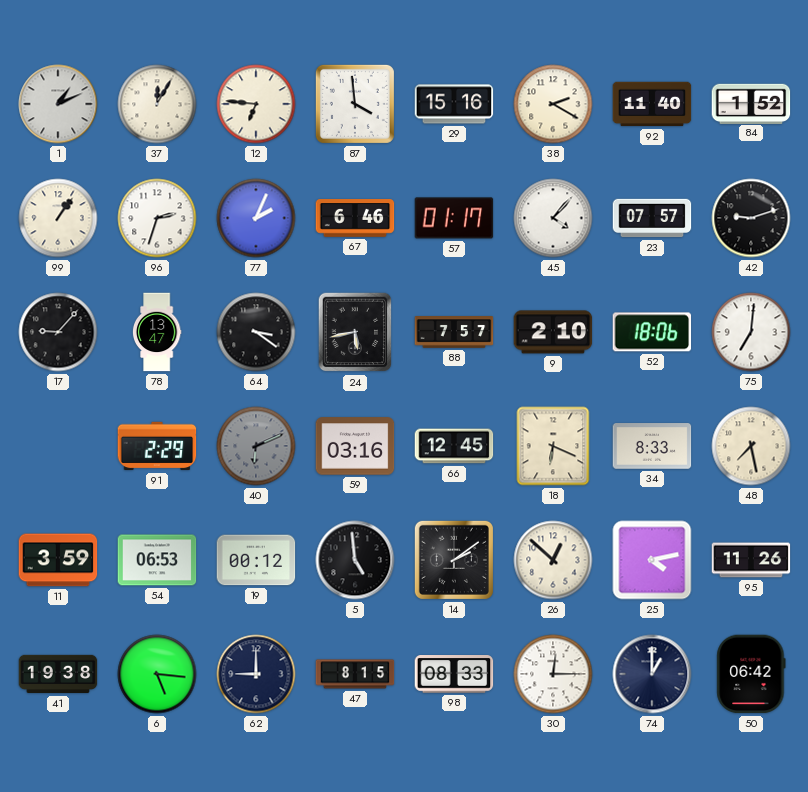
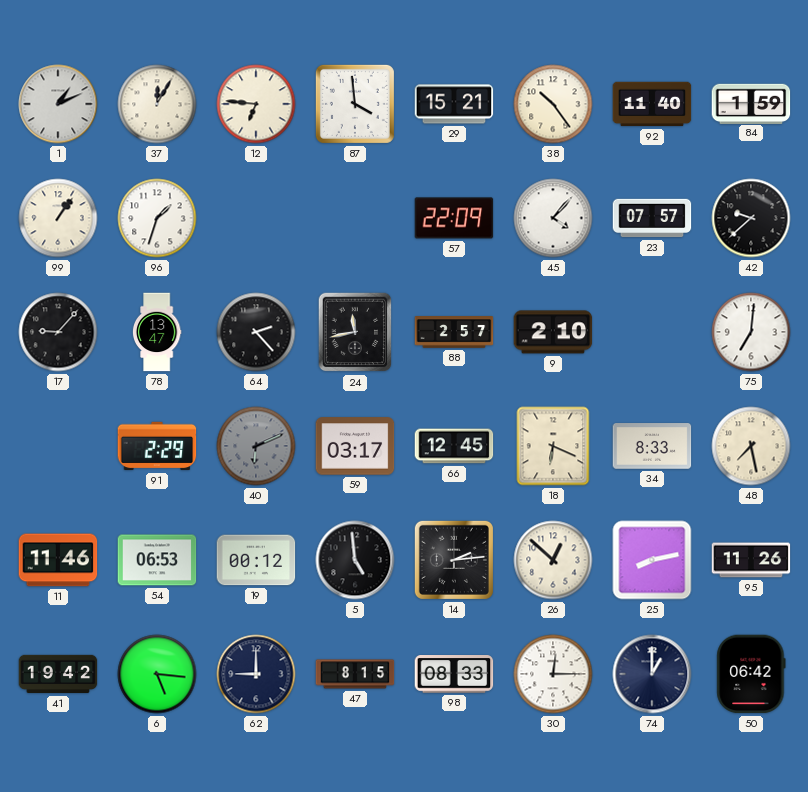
29: 15:16 -> 15:21
38: 2:20 -> 10:24
84: 1:52 -> 1:59
96: 2:33 -> 1:33
77: 2:04 -> none
67: 6:46 -> none
57: 01:17 -> 22:09
42: 9:12 -> 9:38
64: 3:21 -> 2:23
24: 5:43 -> 11:43
88: 7:57 -> 2:57
52: 18:06 -> none
59: 03:16 -> 03:17
11: 3:59 -> 11:46
14: 2:09 -> 2:14
25: 4:13 -> 8:13
41: 19:38 -> 19:42
